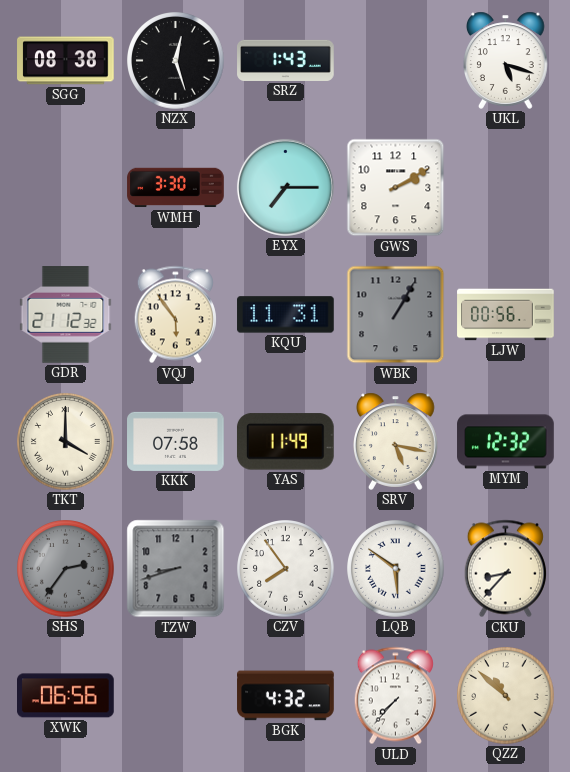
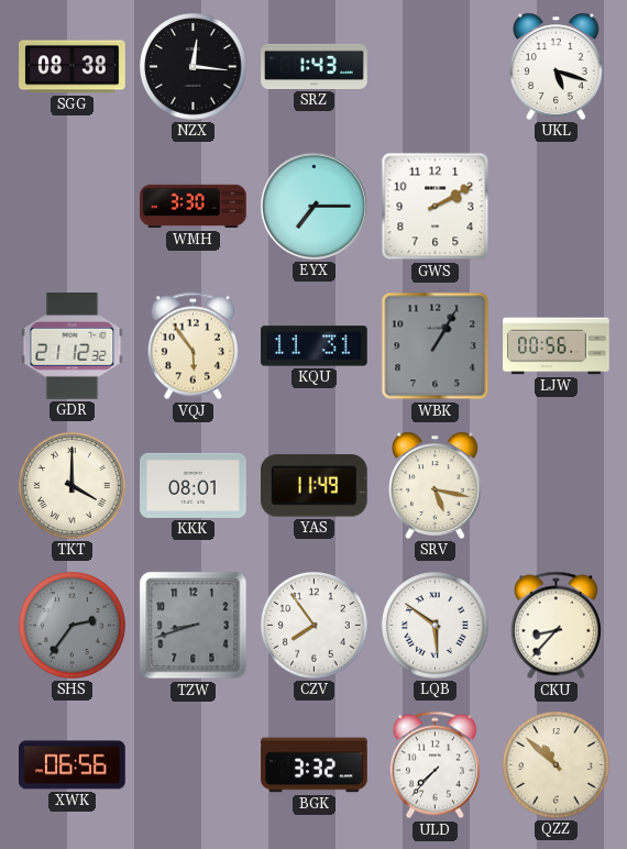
NZX: 12:27 -> 12:16
KKK: 07:58 -> 08:01
MYM: 12:32 -> none
BGK: 4:32 -> 3:32
